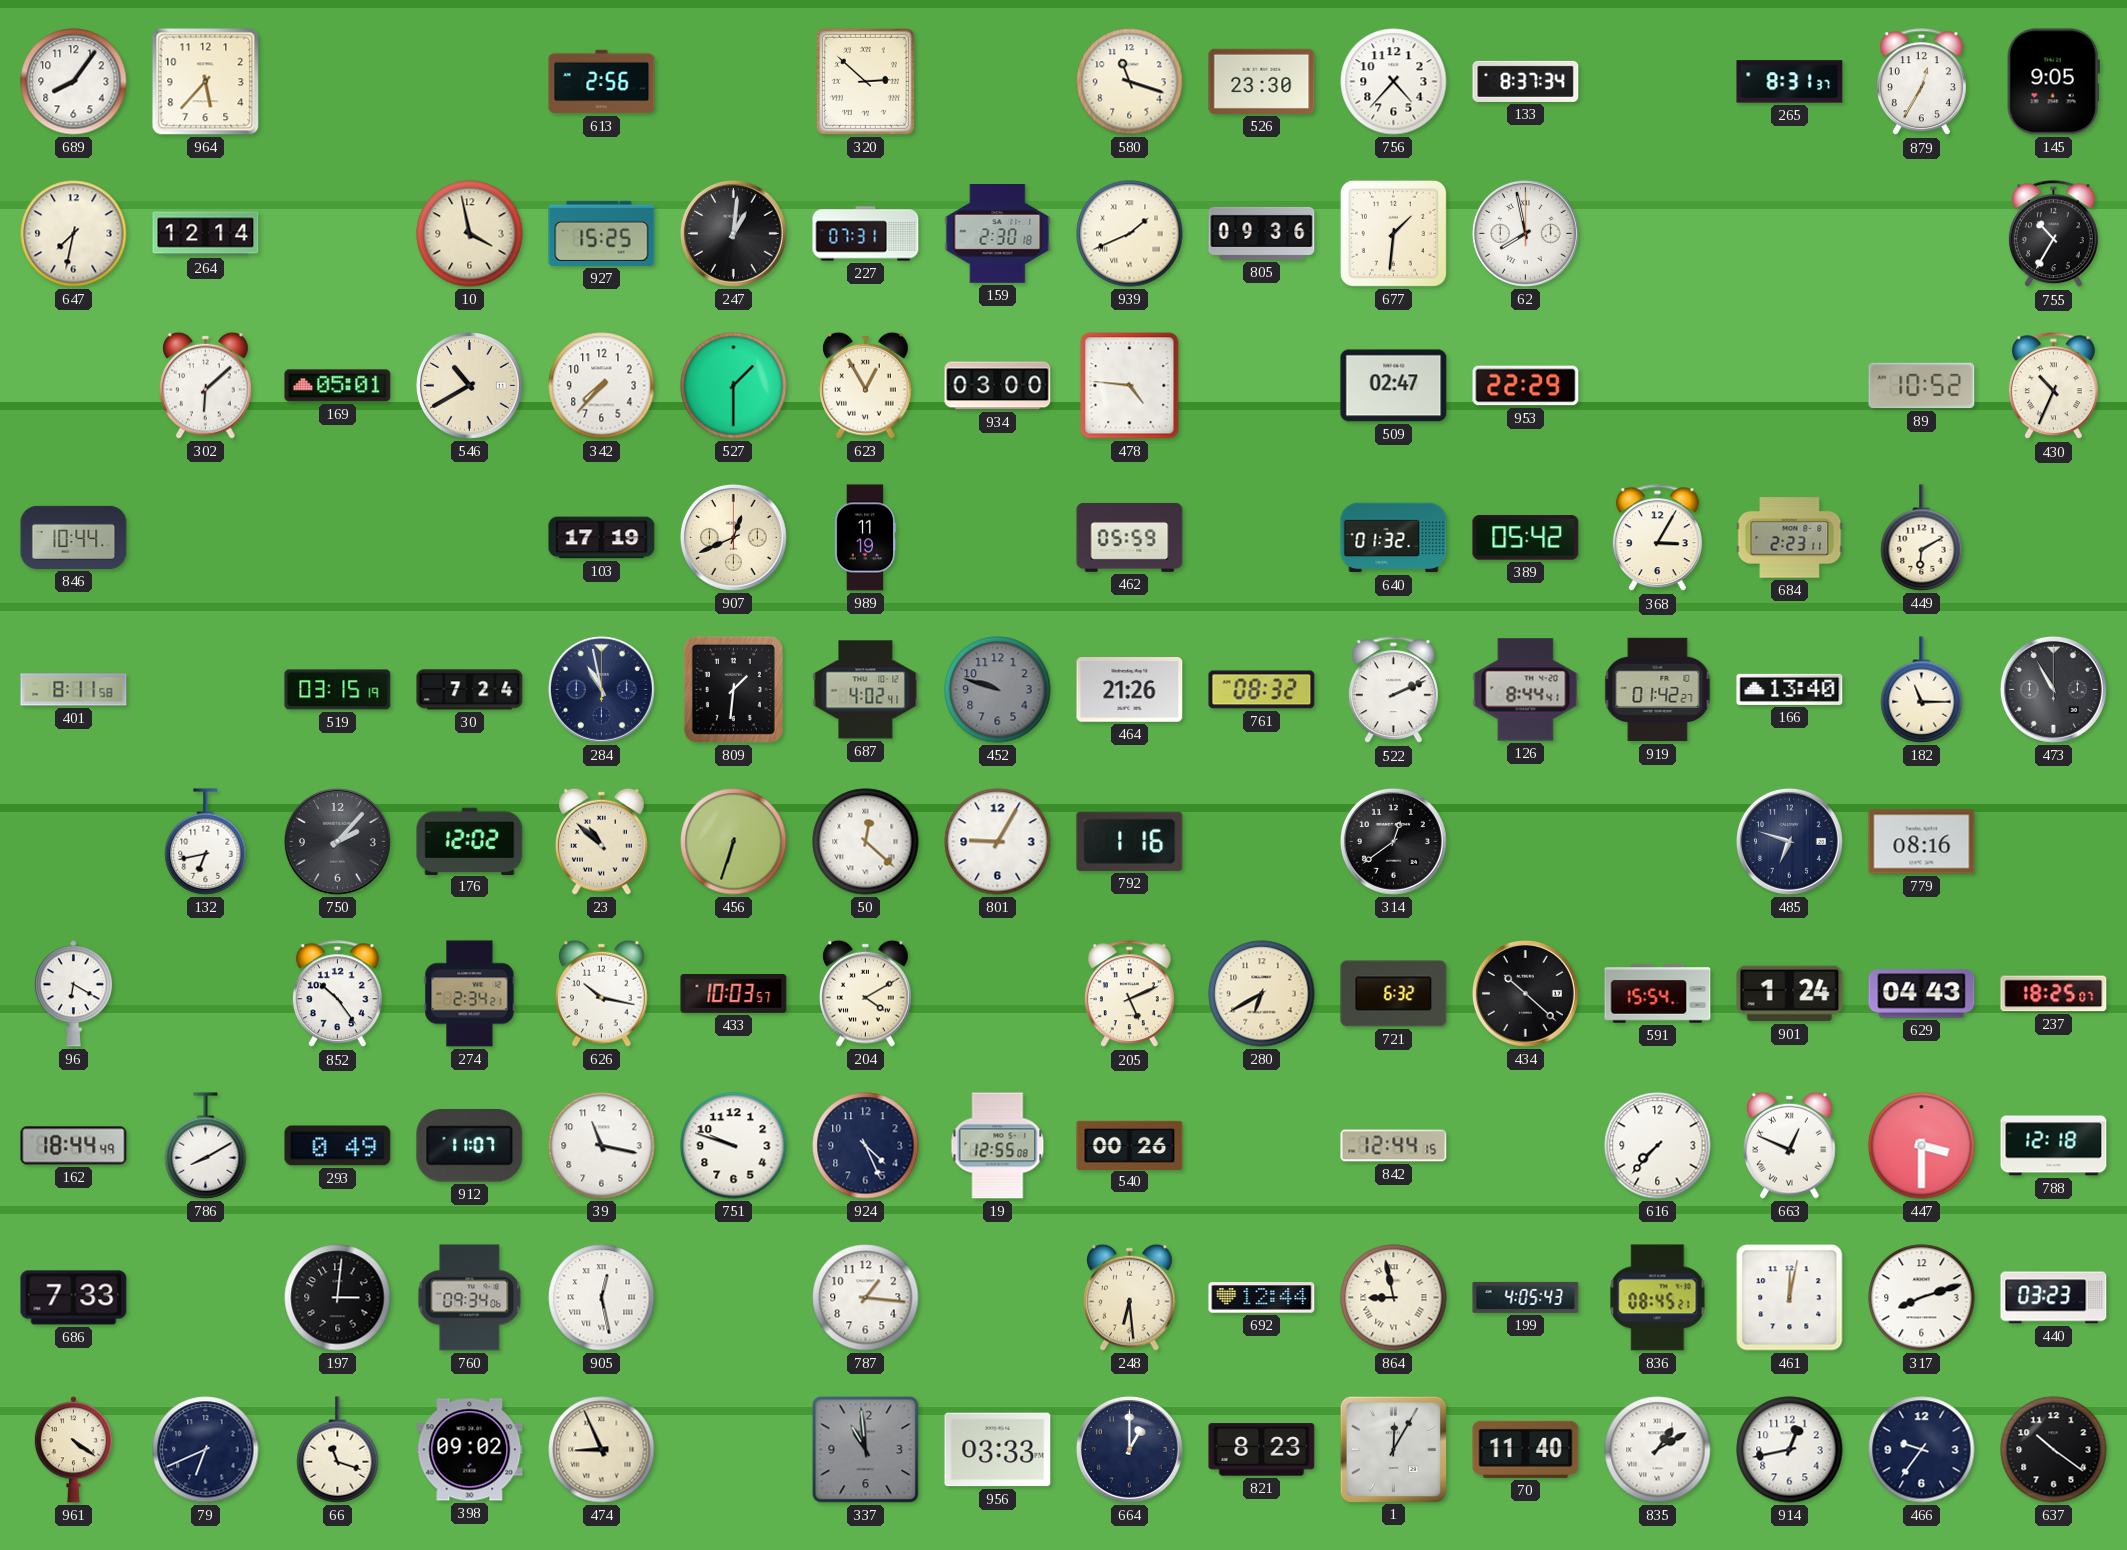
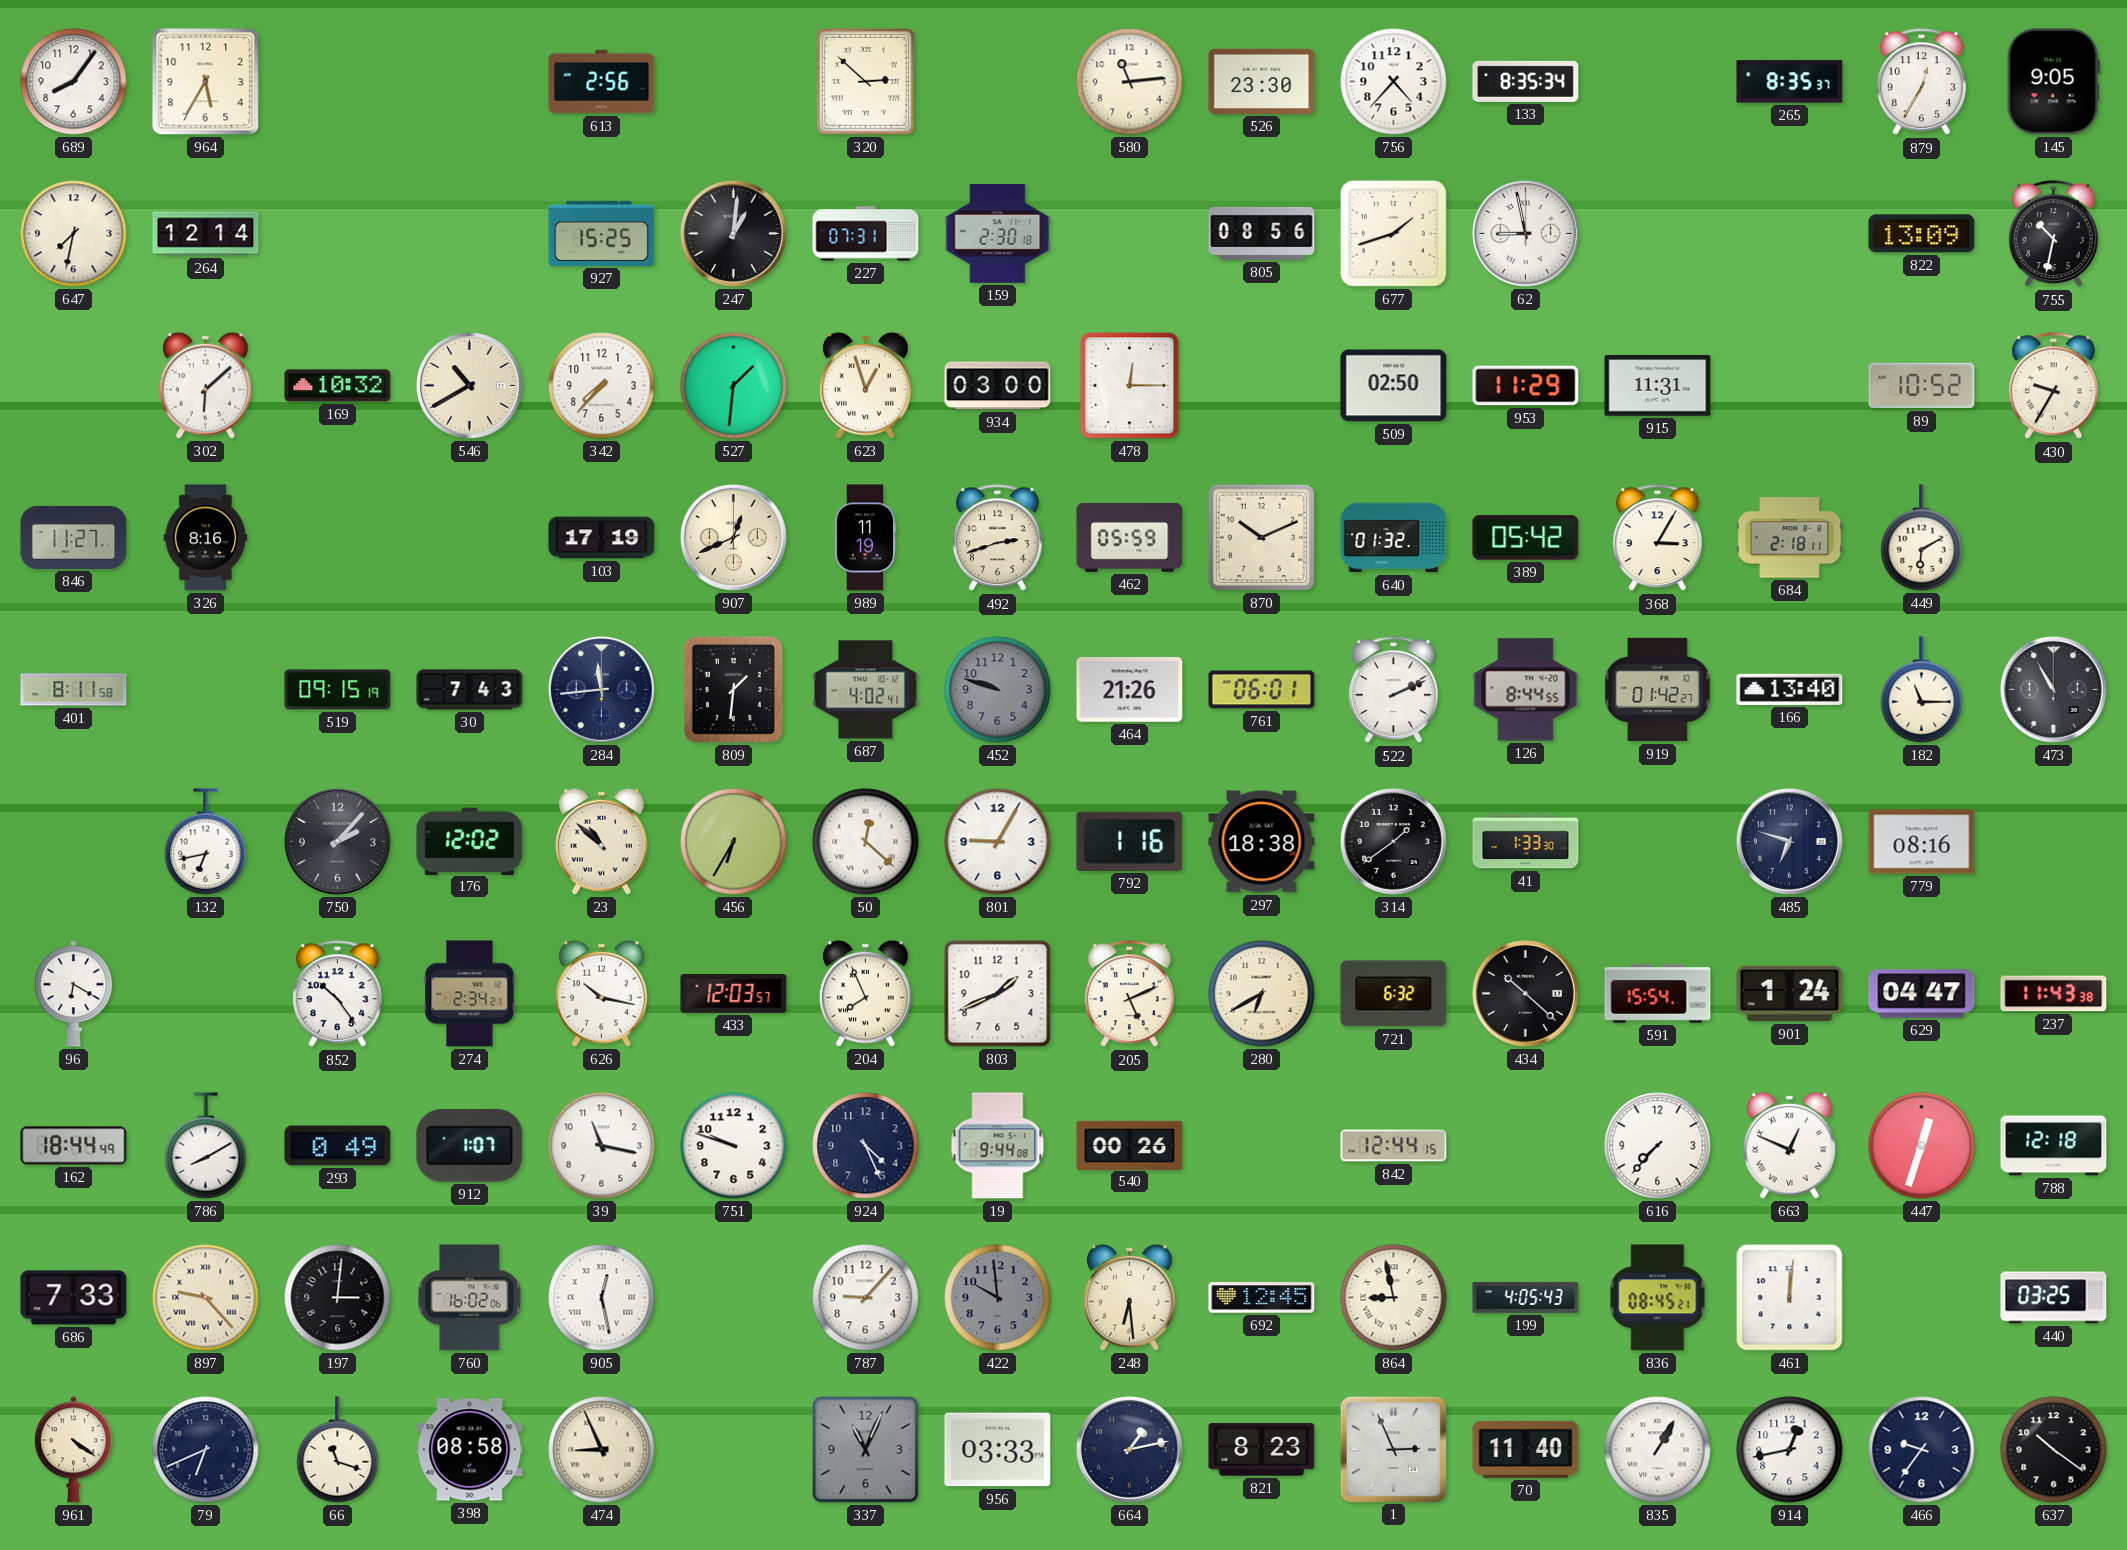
964: 5:37 -> 5:35
580: 11:18 -> 11:14
133: 8:37 -> 8:35
265: 8:31 -> 8:35
10: 3:58 -> none
939: 1:41 -> none
805: 09:36 -> 08:56
677: 1:31 -> 1:42
62: 7:58 -> 8:58
822: none -> 13:09
755: 10:35 -> 10:32
169: 05:01 -> 10:32
527: 1:30 -> 1:31
623: 12:55 -> 12:57
478: 4:46 -> 12:15
509: 02:47 -> 02:50
953: 22:29 -> 11:29
915: none -> 11:31
430: 10:34 -> 9:35
846: 10:44 -> 11:27
326: none -> 8:16
492: none -> 2:42
870: none -> 10:11
684: 2:23 -> 2:18
519: 03:15 -> 09:15
30: 7:24 -> 7:43
284: 10:58 -> 11:44
761: 08:32 -> 06:01
126: 8:44:41 -> 8:44:55
456: 6:33 -> 6:35
297: none -> 18:38
314: 12:39 -> 1:39
41: none -> 1:33
433: 10:03 -> 12:03
204: 4:10 -> 7:56
803: none -> 1:41
629: 04:43 -> 04:47
237: 18:25 -> 11:43
912: 11:07 -> 1:07
19: 12:55 -> 9:44
447: 3:30 -> 12:33
897: none -> 9:23
760: 09:34 -> 16:02
787: 1:16 -> 9:07
422: none -> 9:59
692: 12:44 -> 12:45
461: 12:02 -> 12:01
317: 8:12 -> none
440: 03:23 -> 03:25
398: 09:02 -> 08:58
337: 10:59 -> 11:04
664: 1:00 -> 1:13
1: 12:05 -> 2:56
835: 1:10 -> 1:05
